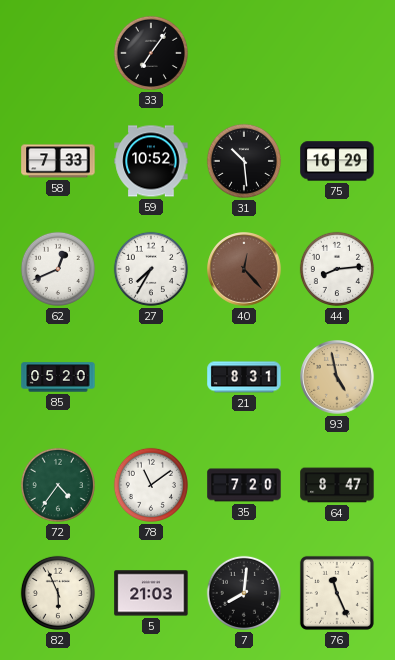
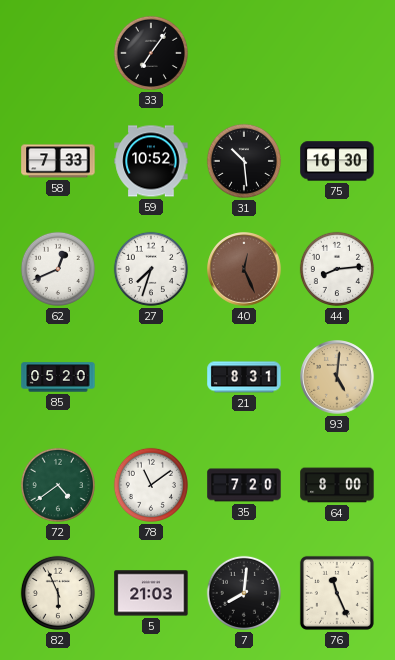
75: 16:29 -> 16:30
27: 7:35 -> 7:33
40: 12:23 -> 12:26
93: 4:58 -> 5:01
72: 4:36 -> 4:39
64: 8:47 -> 8:00
